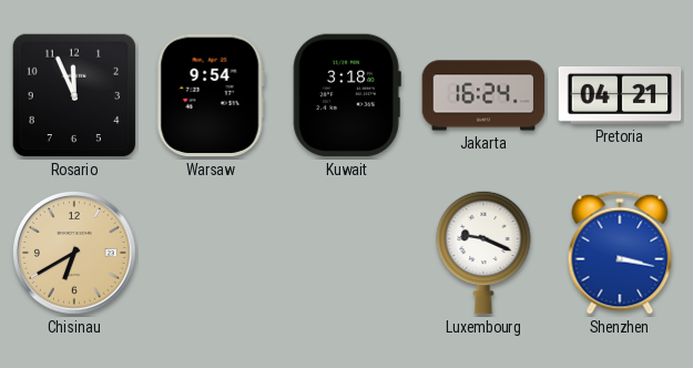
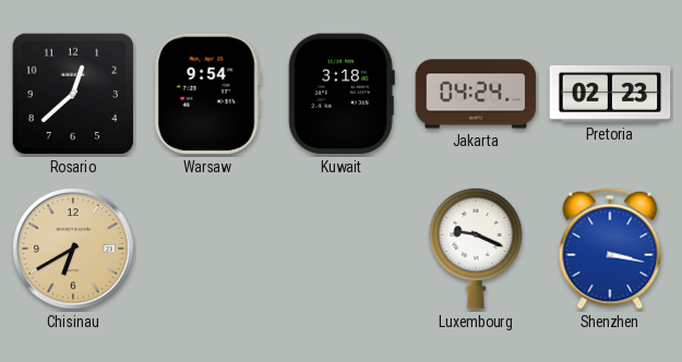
Rosario: 11:56 -> 12:38
Jakarta: 16:24 -> 04:24
Pretoria: 04:21 -> 02:23
